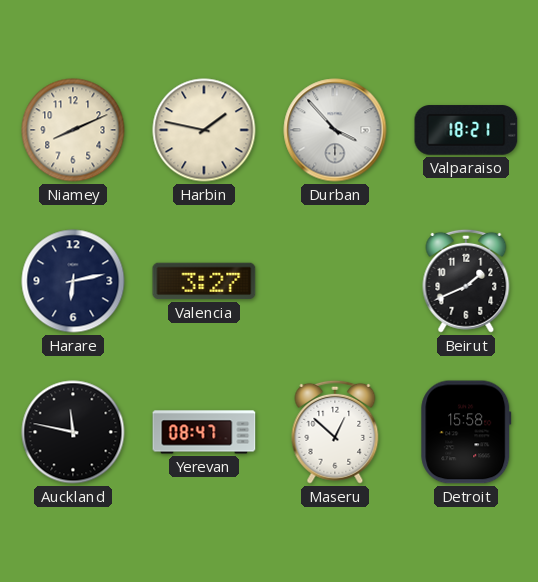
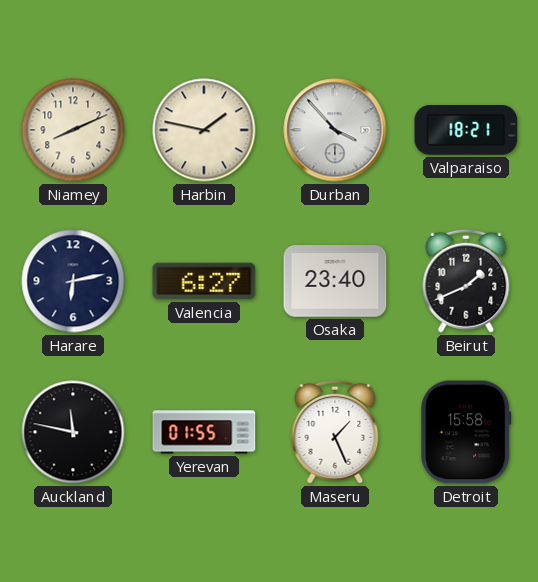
Valencia: 3:27 -> 6:27
Osaka: none -> 23:40
Yerevan: 08:47 -> 01:55
Maseru: 12:52 -> 1:26
